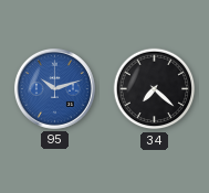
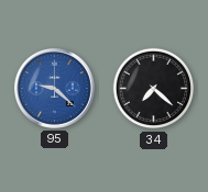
95: 10:12 -> 9:22
